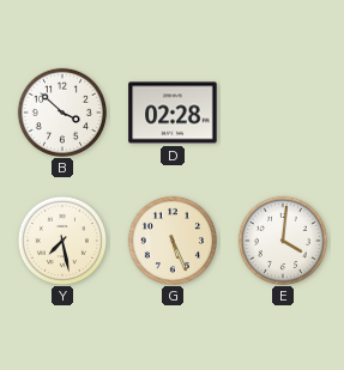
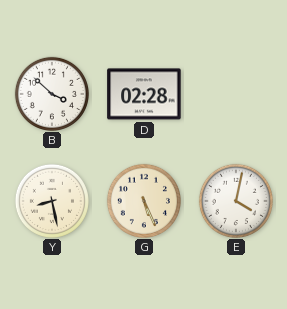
Y: 7:28 -> 8:28
E: 4:01 -> 4:02
